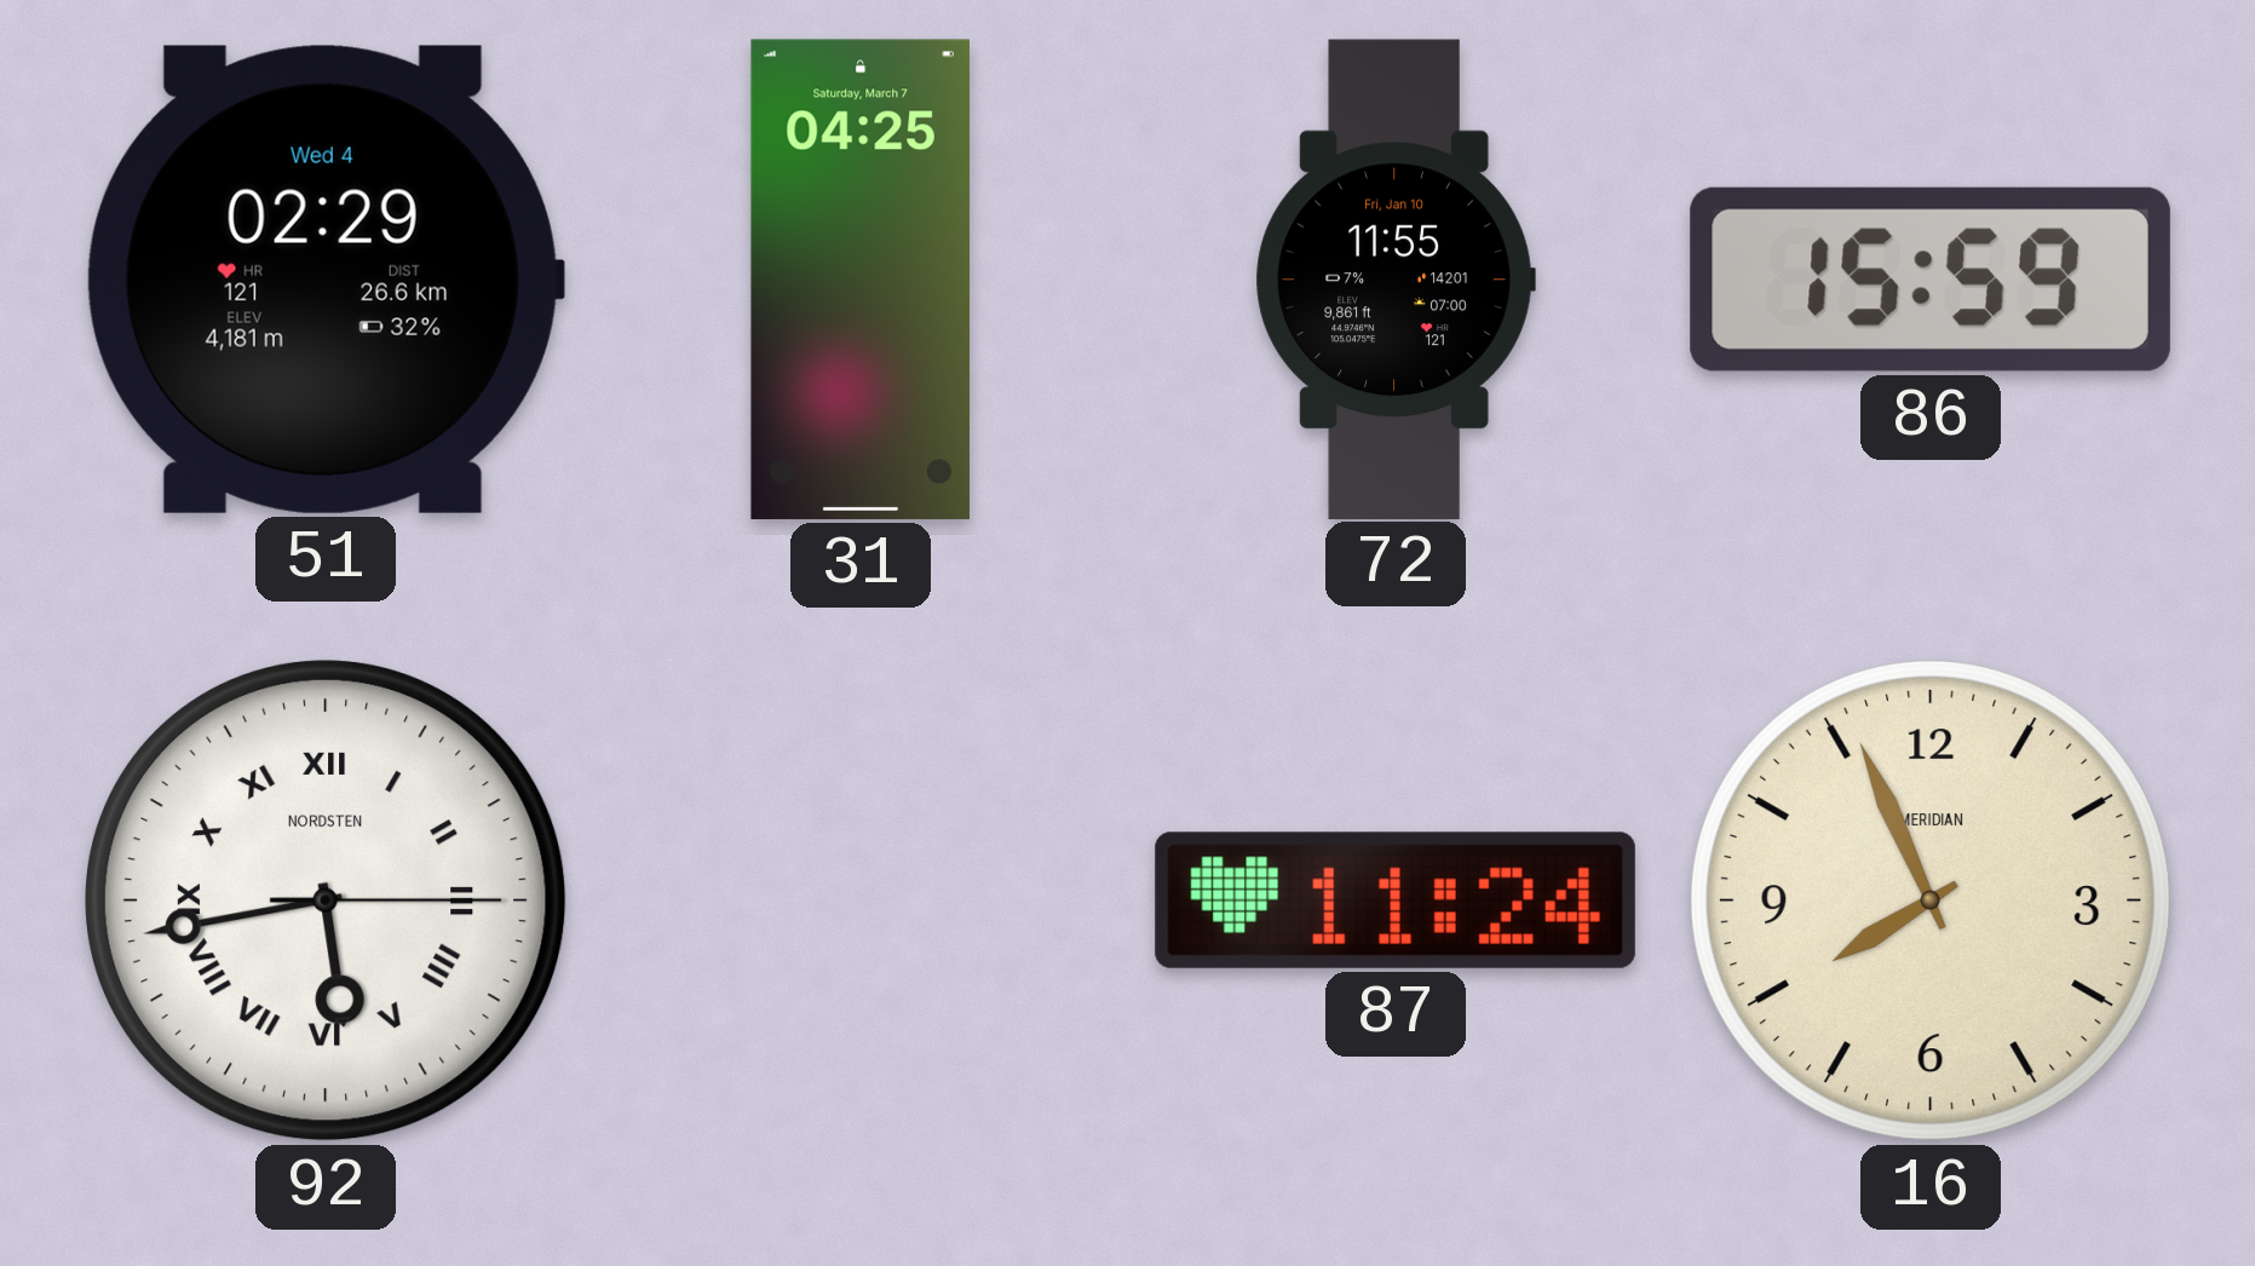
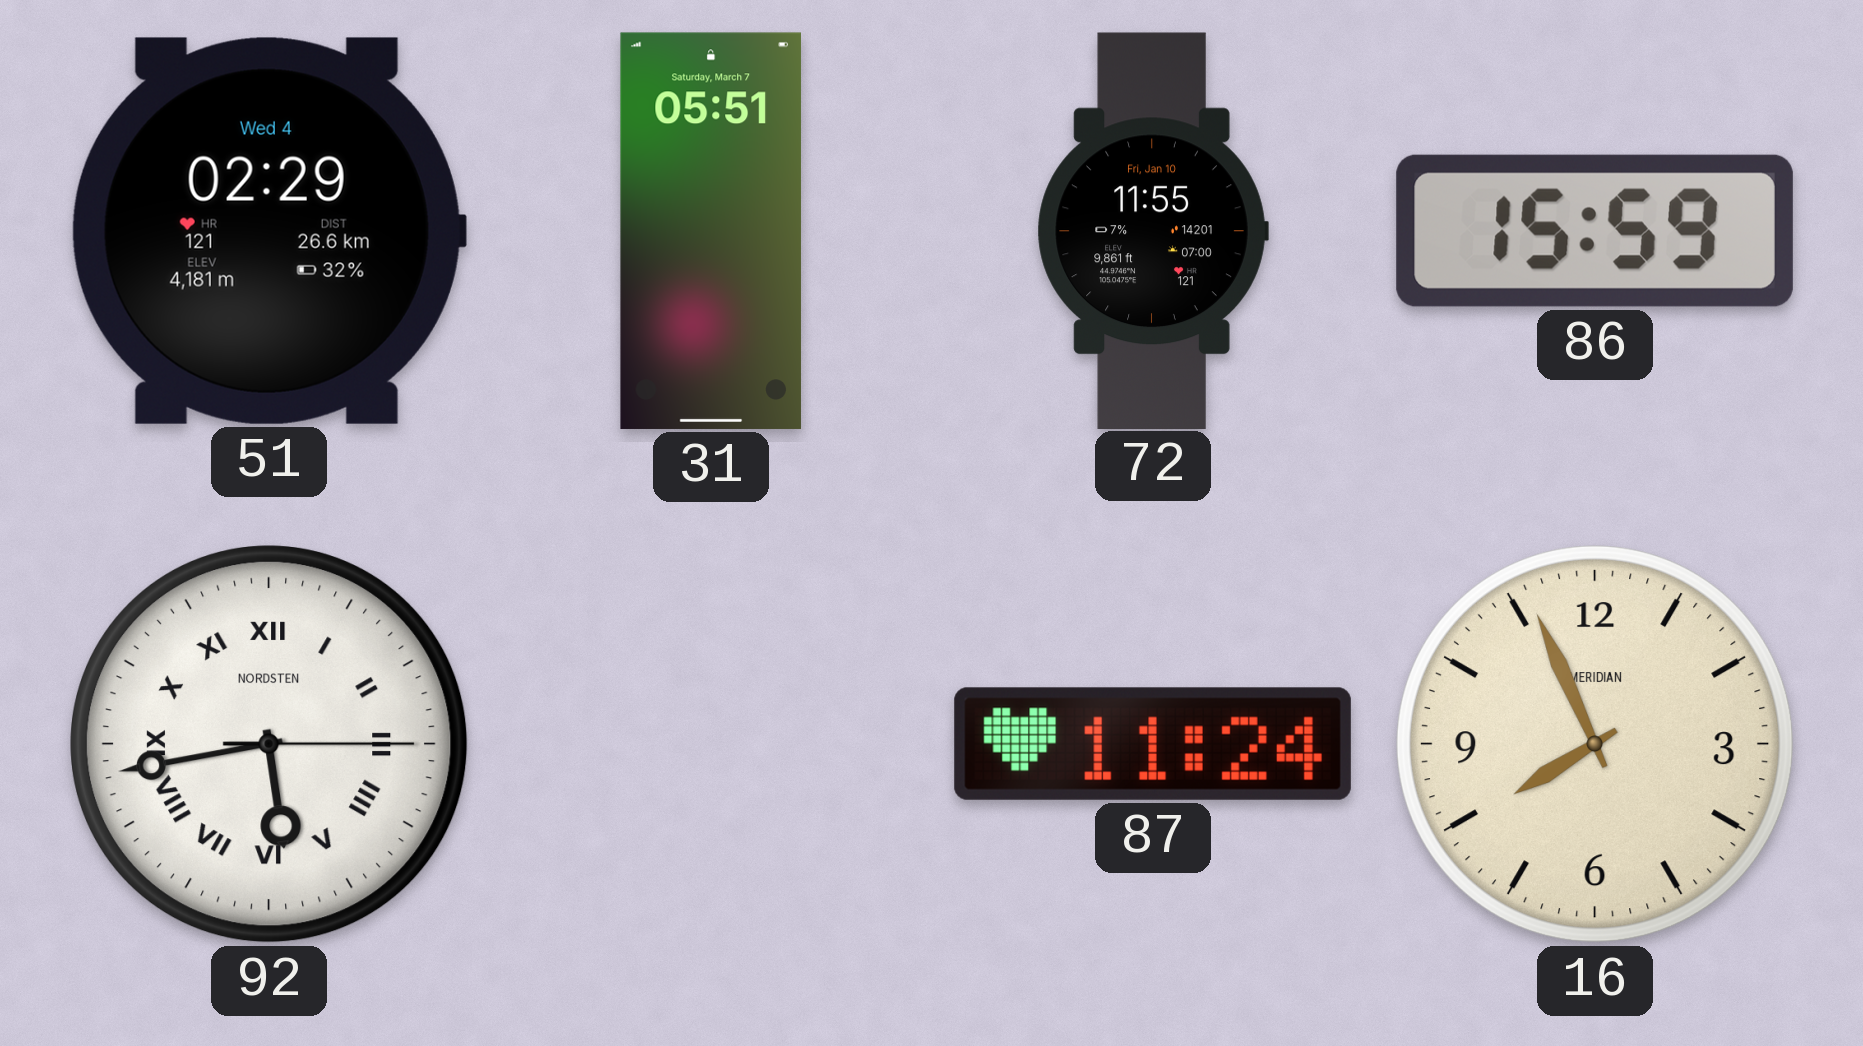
31: 04:25 -> 05:51
